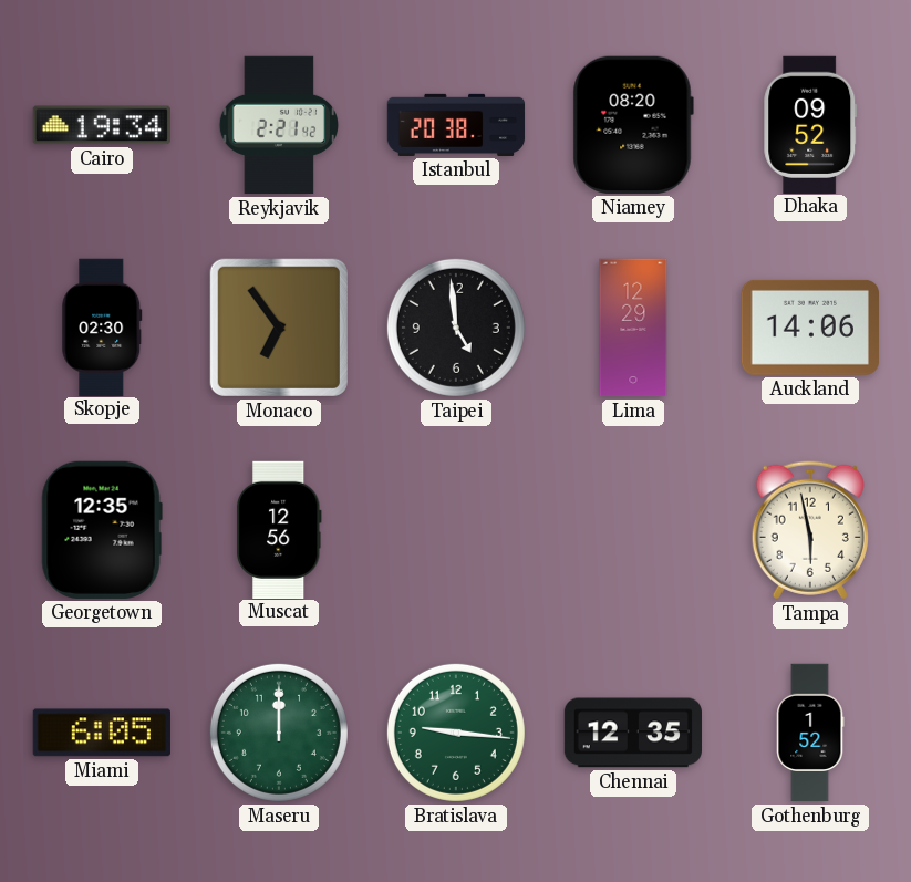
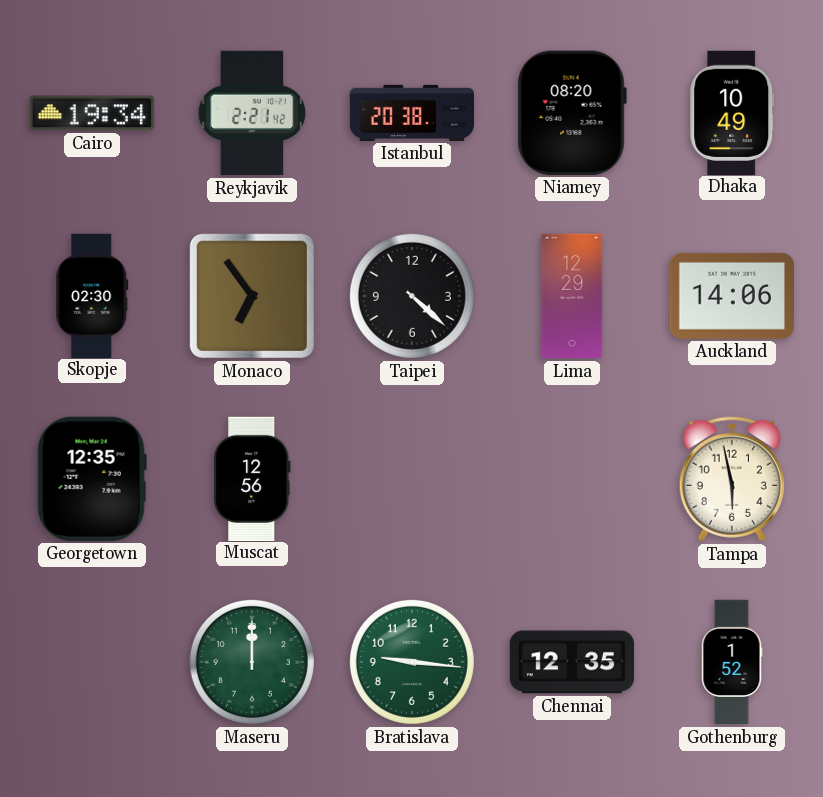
Dhaka: 09:52 -> 10:49
Taipei: 4:59 -> 4:22
Miami: 6:05 -> none
